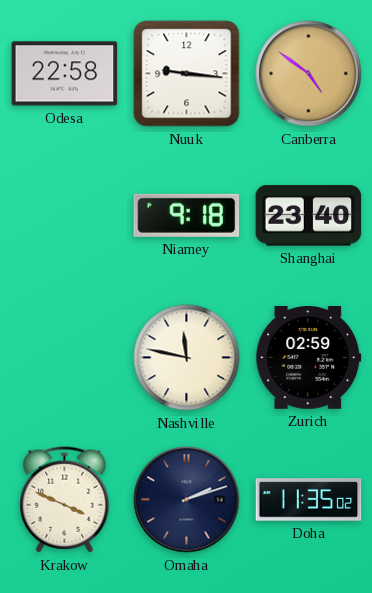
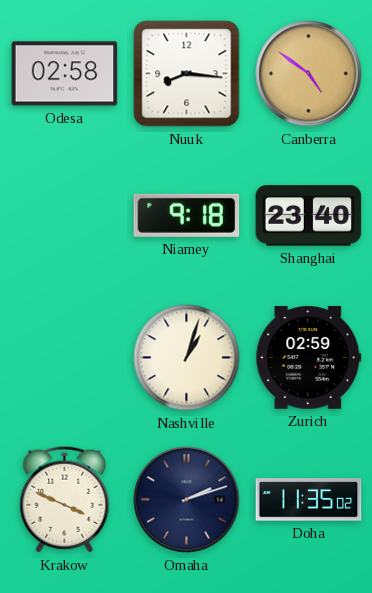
Odesa: 22:58 -> 02:58
Nuuk: 9:16 -> 8:16
Nashville: 11:47 -> 1:03
